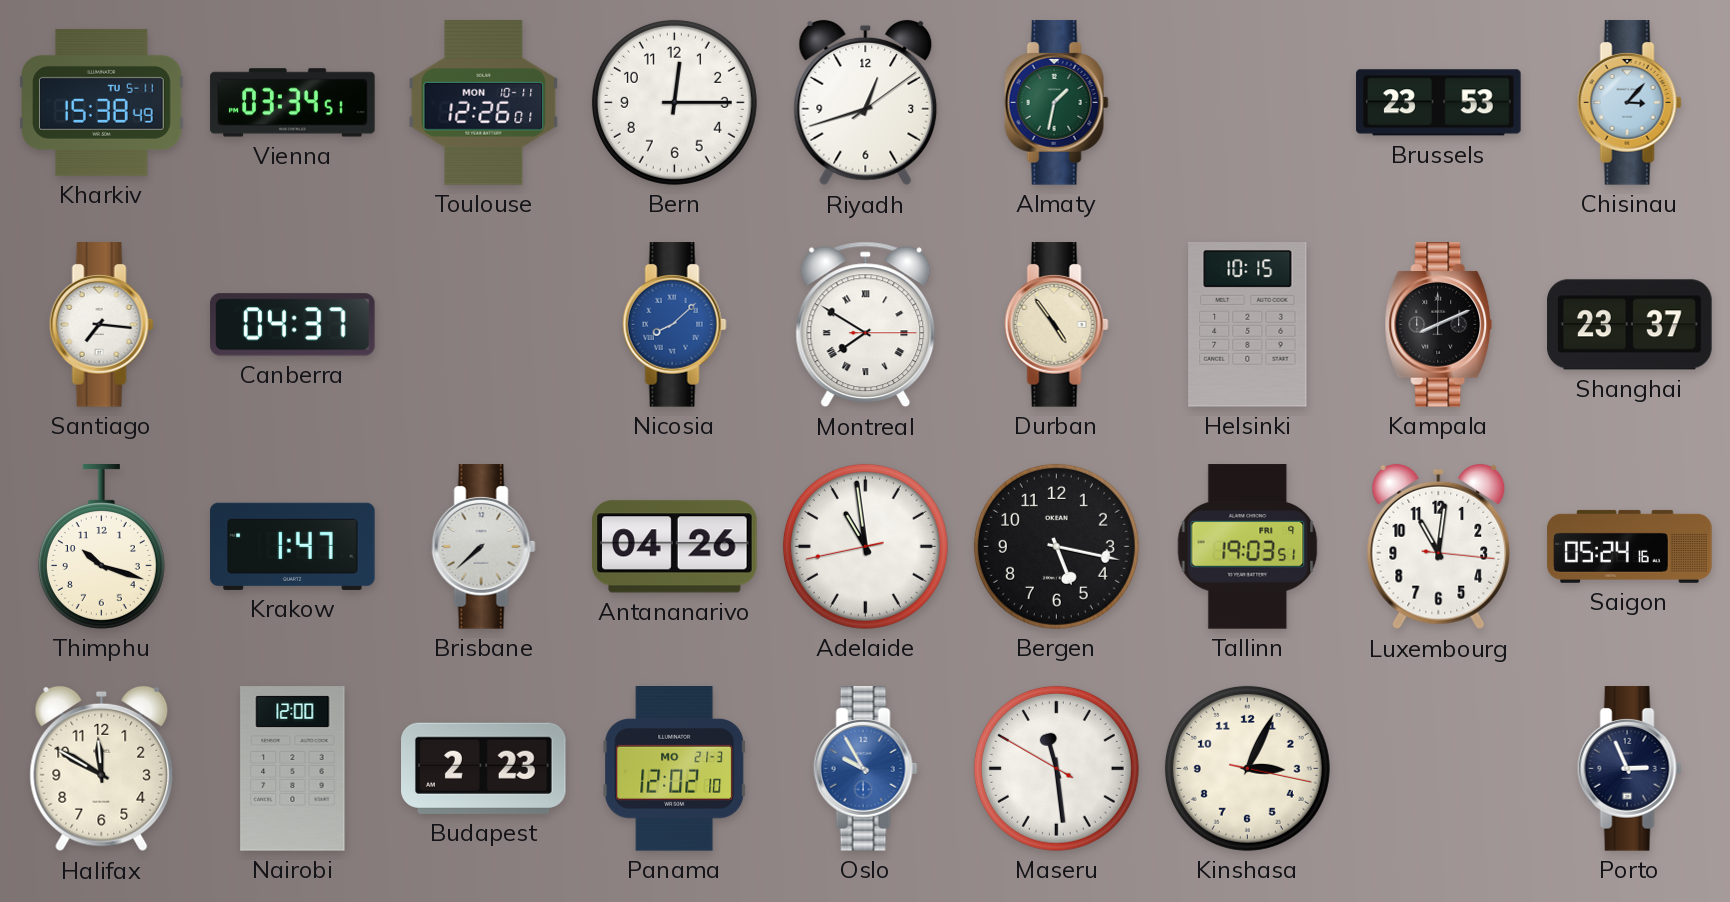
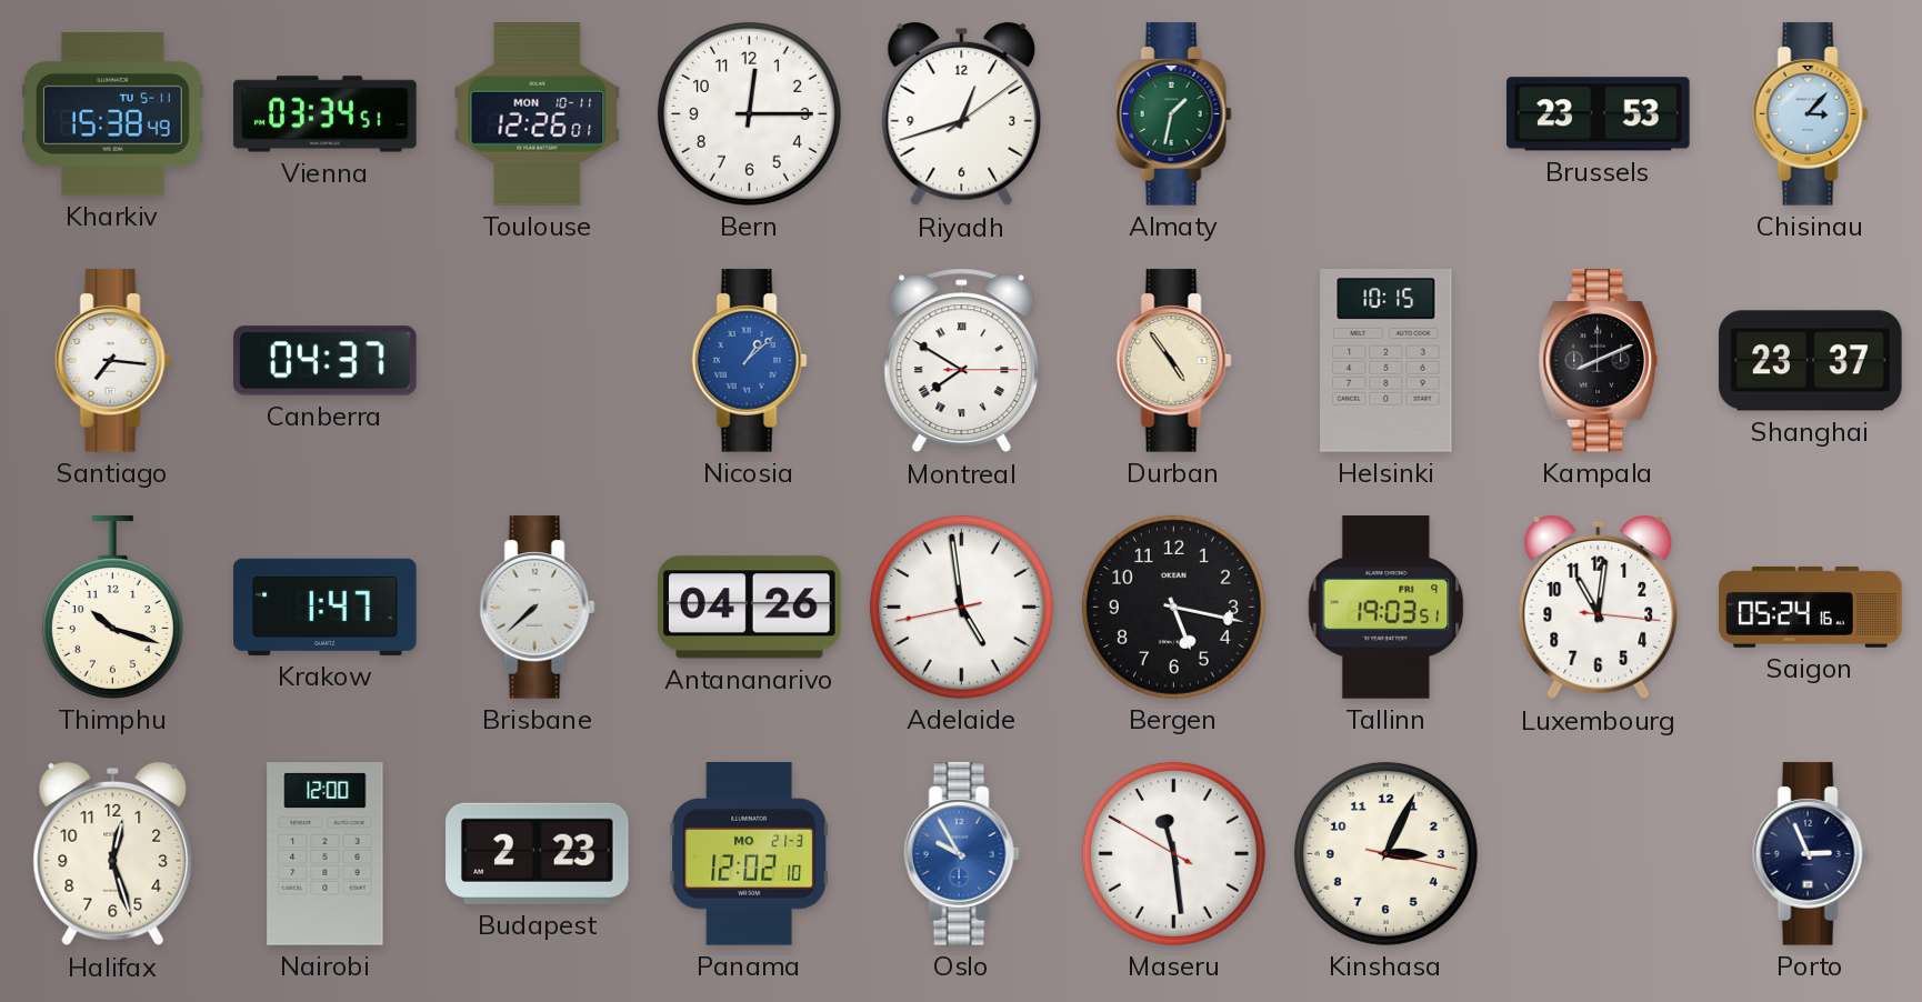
Nicosia: 8:08 -> 1:08
Adelaide: 10:58 -> 4:58
Halifax: 11:50 -> 12:27
